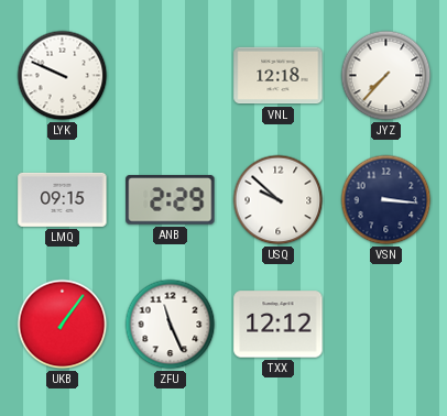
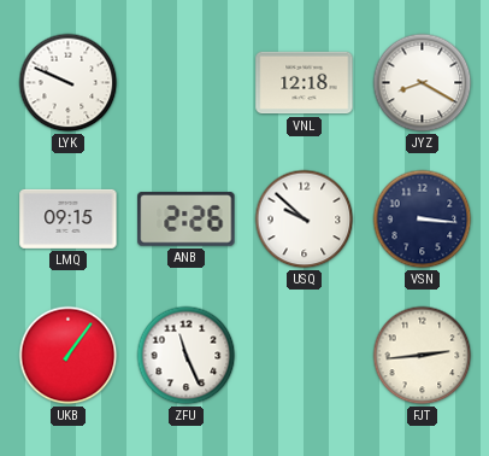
JYZ: 7:37 -> 8:20
ANB: 2:29 -> 2:26
TXX: 12:12 -> none
FJT: none -> 2:44
